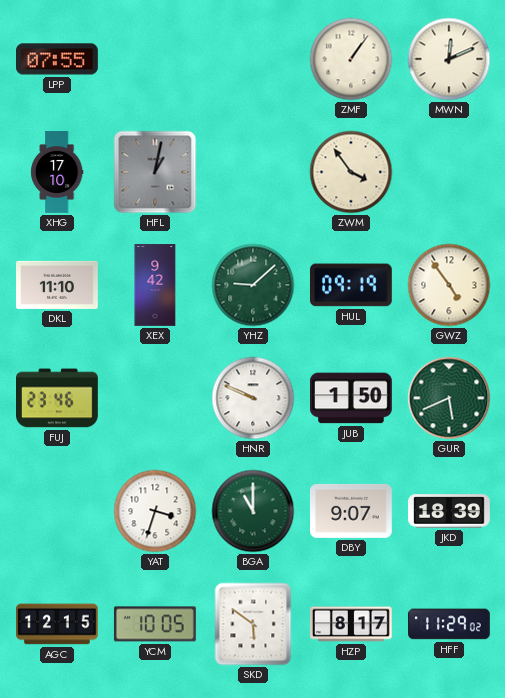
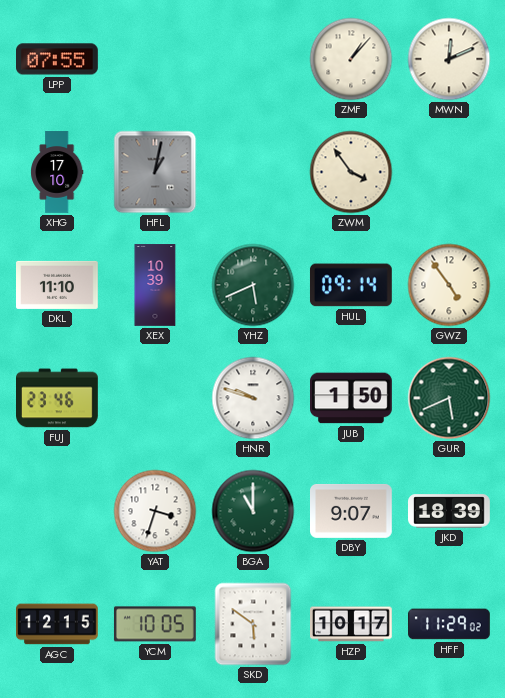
ZMF: 1:06 -> 1:07
XEX: 9:42 -> 10:39
YHZ: 9:08 -> 5:41
HUL: 09:19 -> 09:14
HNR: 9:49 -> 9:48
HZP: 8:17 -> 10:17
